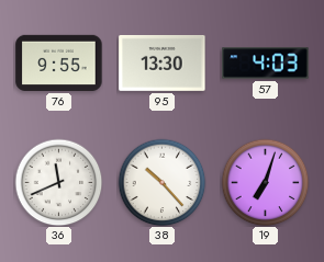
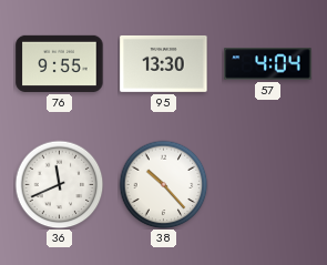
57: 4:03 -> 4:04
19: 7:03 -> none
